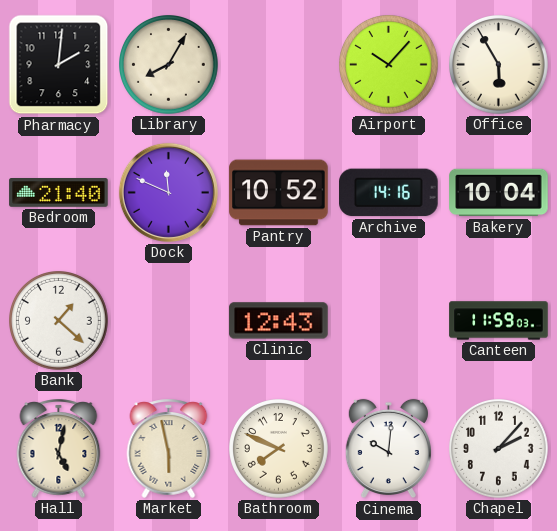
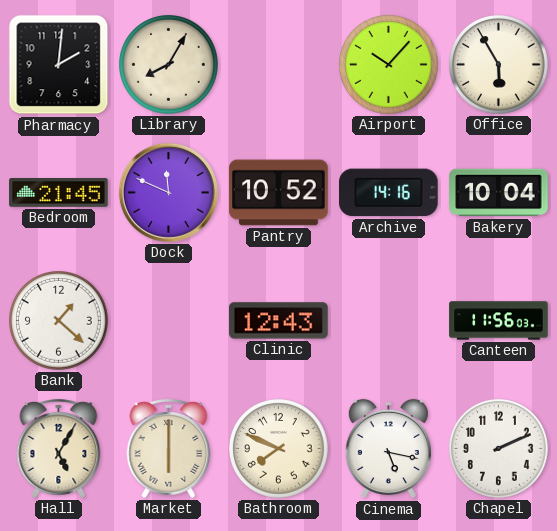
Bedroom: 21:40 -> 21:45
Canteen: 11:59 -> 11:56
Hall: 5:02 -> 5:05
Market: 5:58 -> 6:00
Cinema: 10:01 -> 5:17
Chapel: 2:07 -> 2:11
